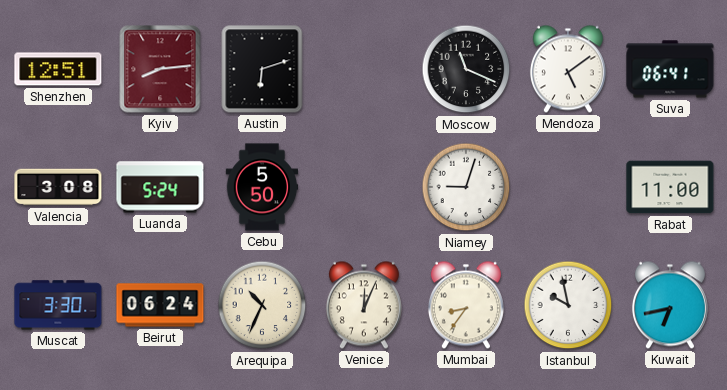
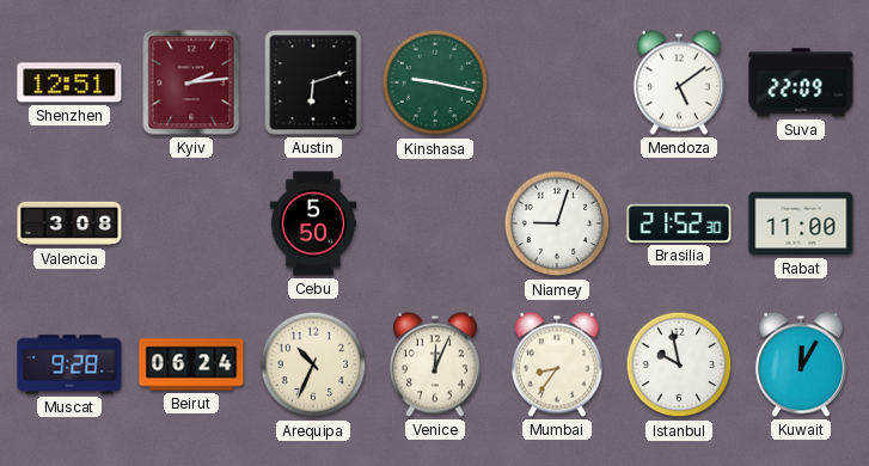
Kyiv: 8:14 -> 2:14
Kinshasa: none -> 9:17
Moscow: 11:19 -> none
Suva: 06:41 -> 22:09
Luanda: 5:24 -> none
Brasilia: none -> 21:52
Muscat: 3:30 -> 9:28
Kuwait: 6:43 -> 12:05
